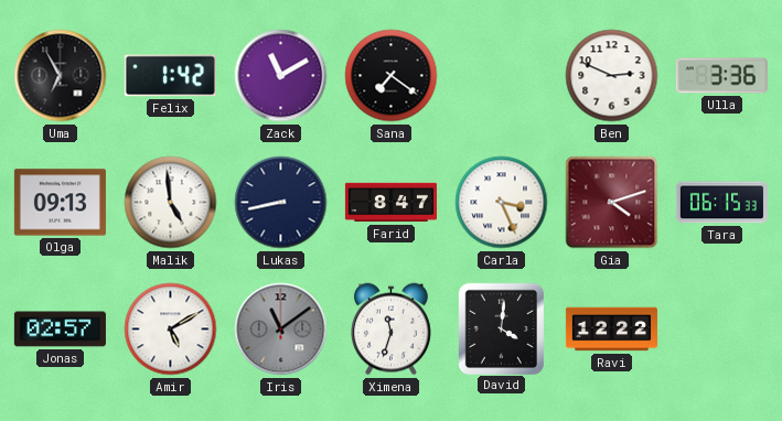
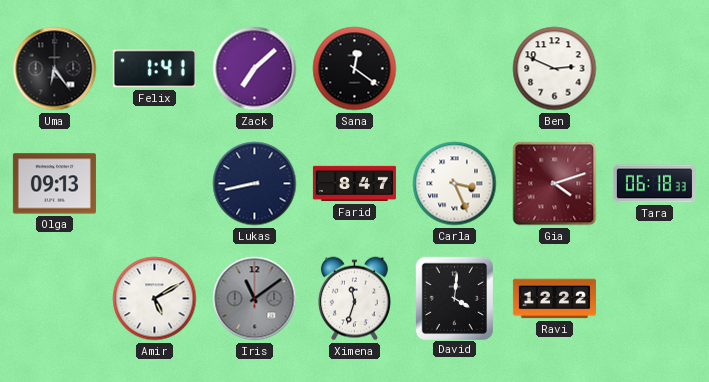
Uma: 6:55 -> 6:24
Felix: 1:42 -> 1:41
Zack: 11:10 -> 7:08
Sana: 7:21 -> 12:21
Ulla: 3:36 -> none
Malik: 4:59 -> none
Tara: 06:15 -> 06:18
Jonas: 02:57 -> none
